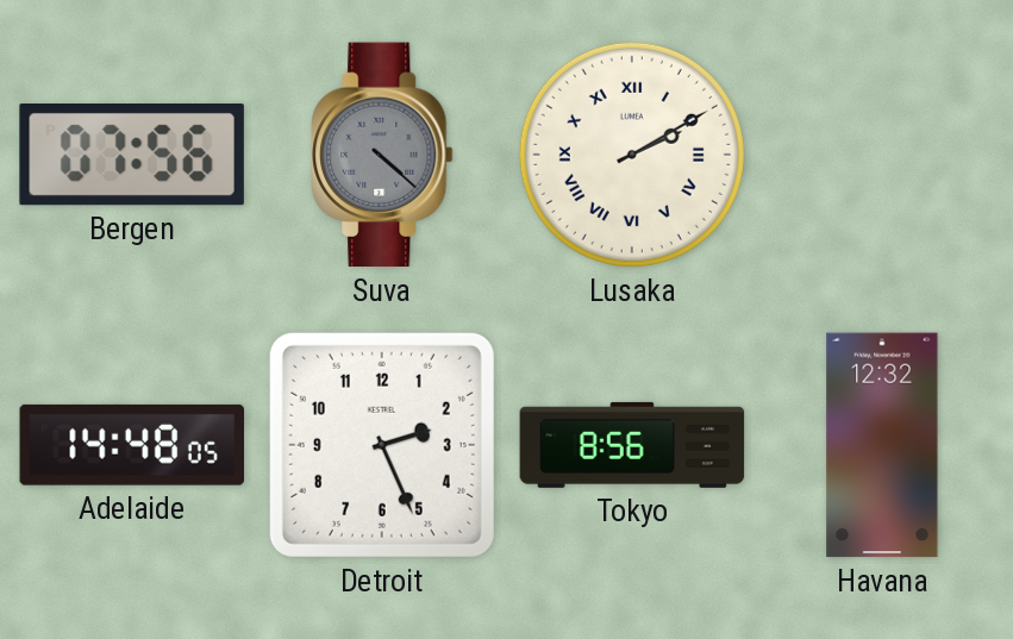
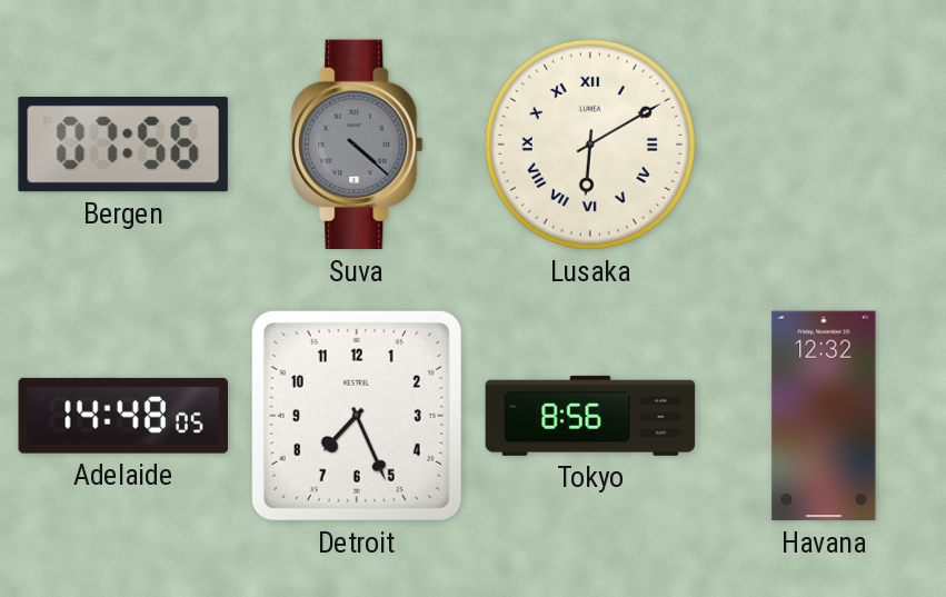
Lusaka: 2:10 -> 6:10
Detroit: 2:26 -> 7:26
